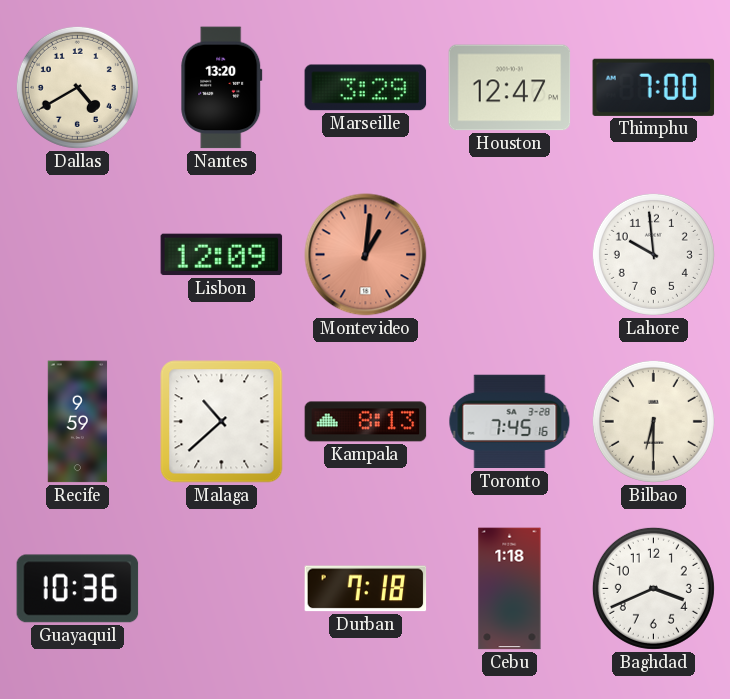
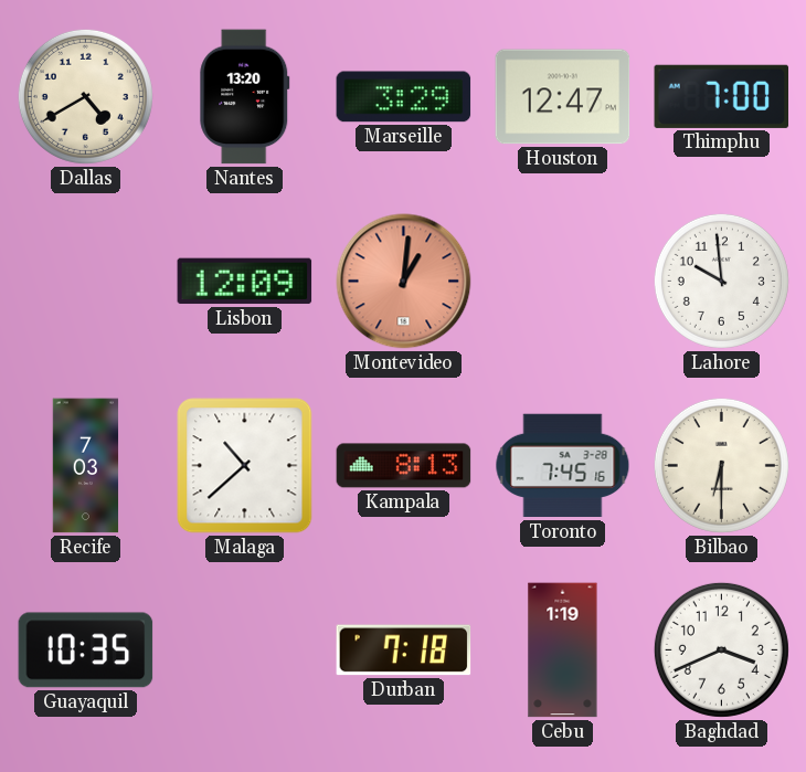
Recife: 9:59 -> 7:03
Guayaquil: 10:36 -> 10:35
Cebu: 1:18 -> 1:19
